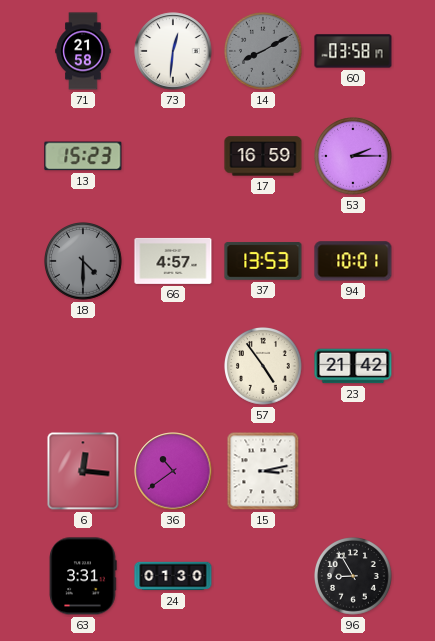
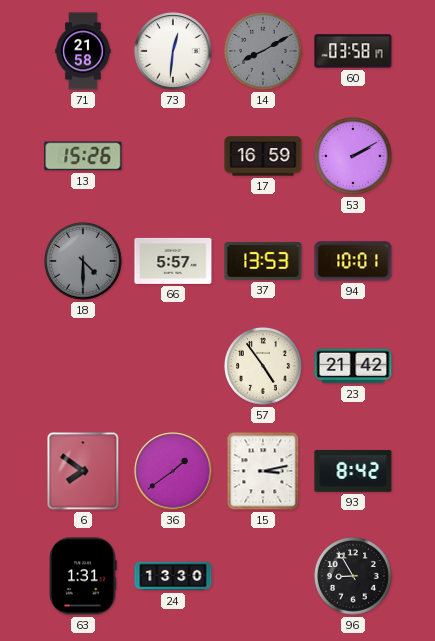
13: 15:23 -> 15:26
53: 2:15 -> 2:10
66: 4:57 -> 5:57
6: 12:16 -> 7:51
36: 10:39 -> 1:39
93: none -> 8:42
63: 3:31 -> 1:31
24: 01:30 -> 13:30
